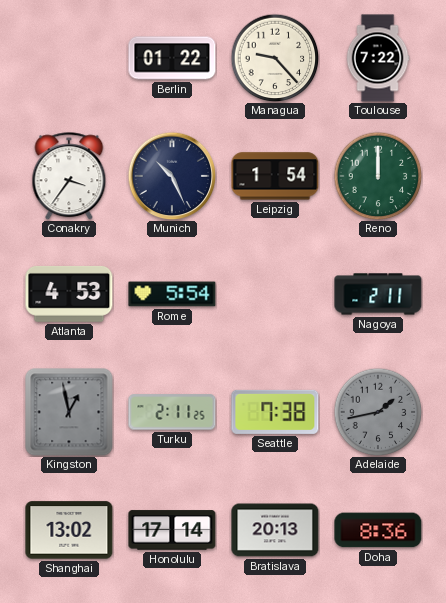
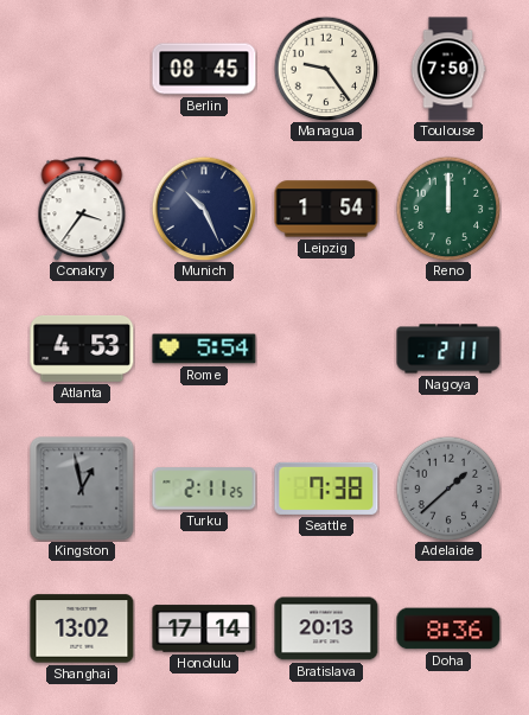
Berlin: 01:22 -> 08:45
Managua: 9:23 -> 9:24
Toulouse: 7:22 -> 7:50
Adelaide: 1:43 -> 1:38
